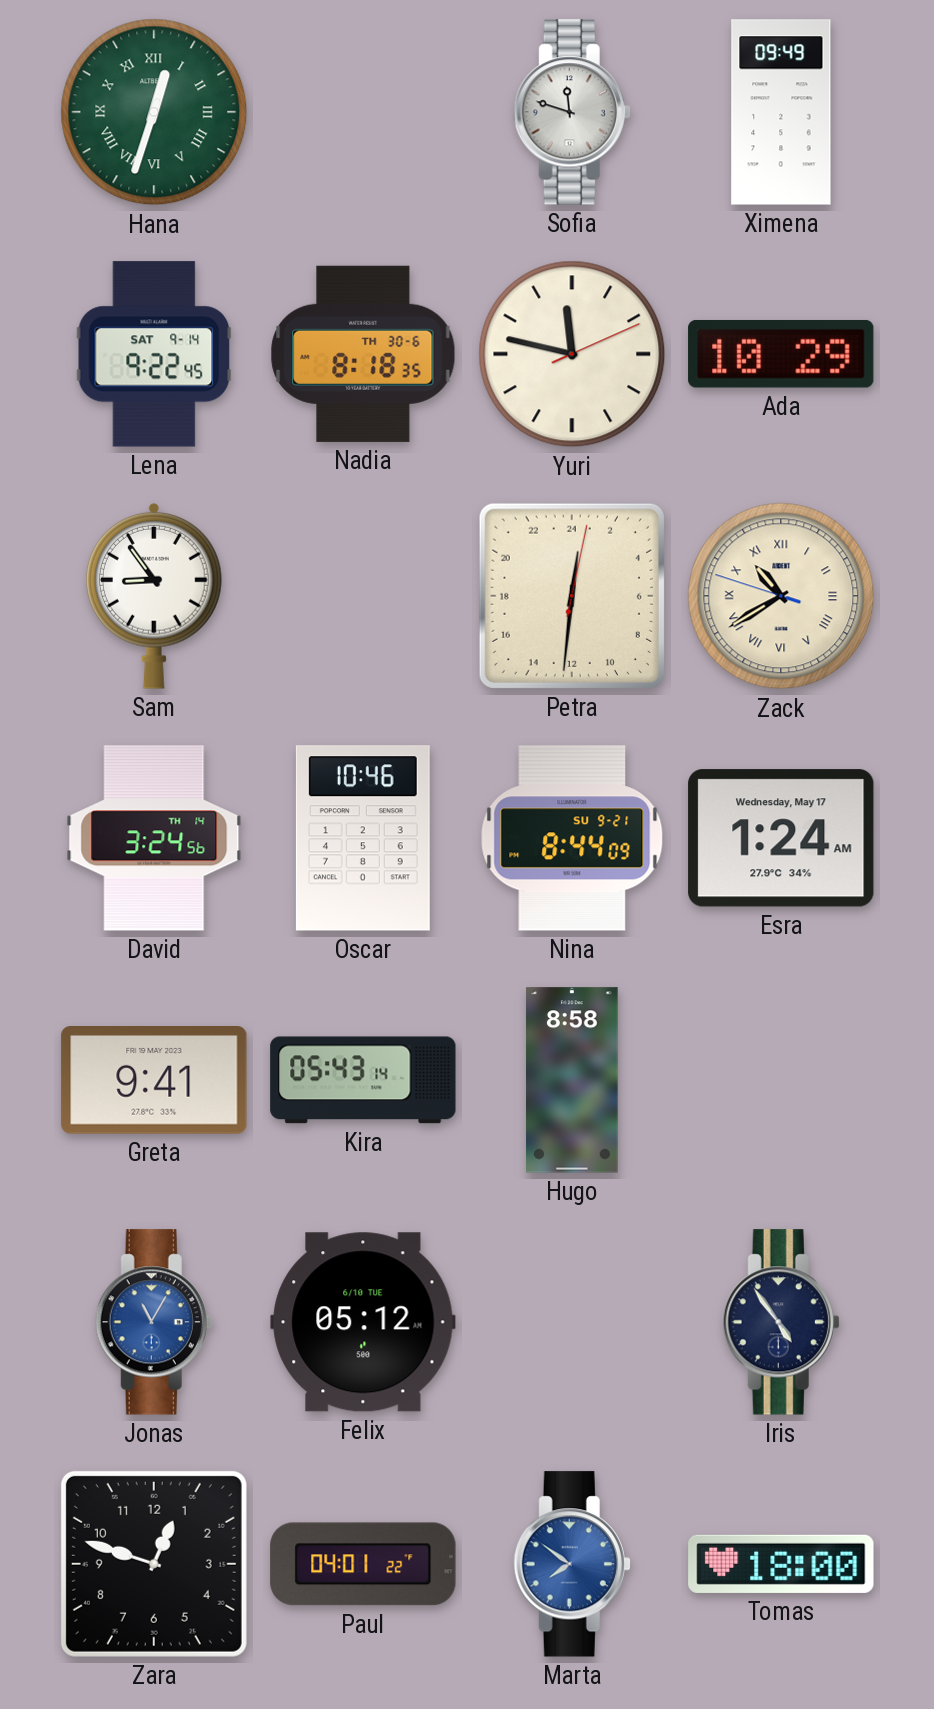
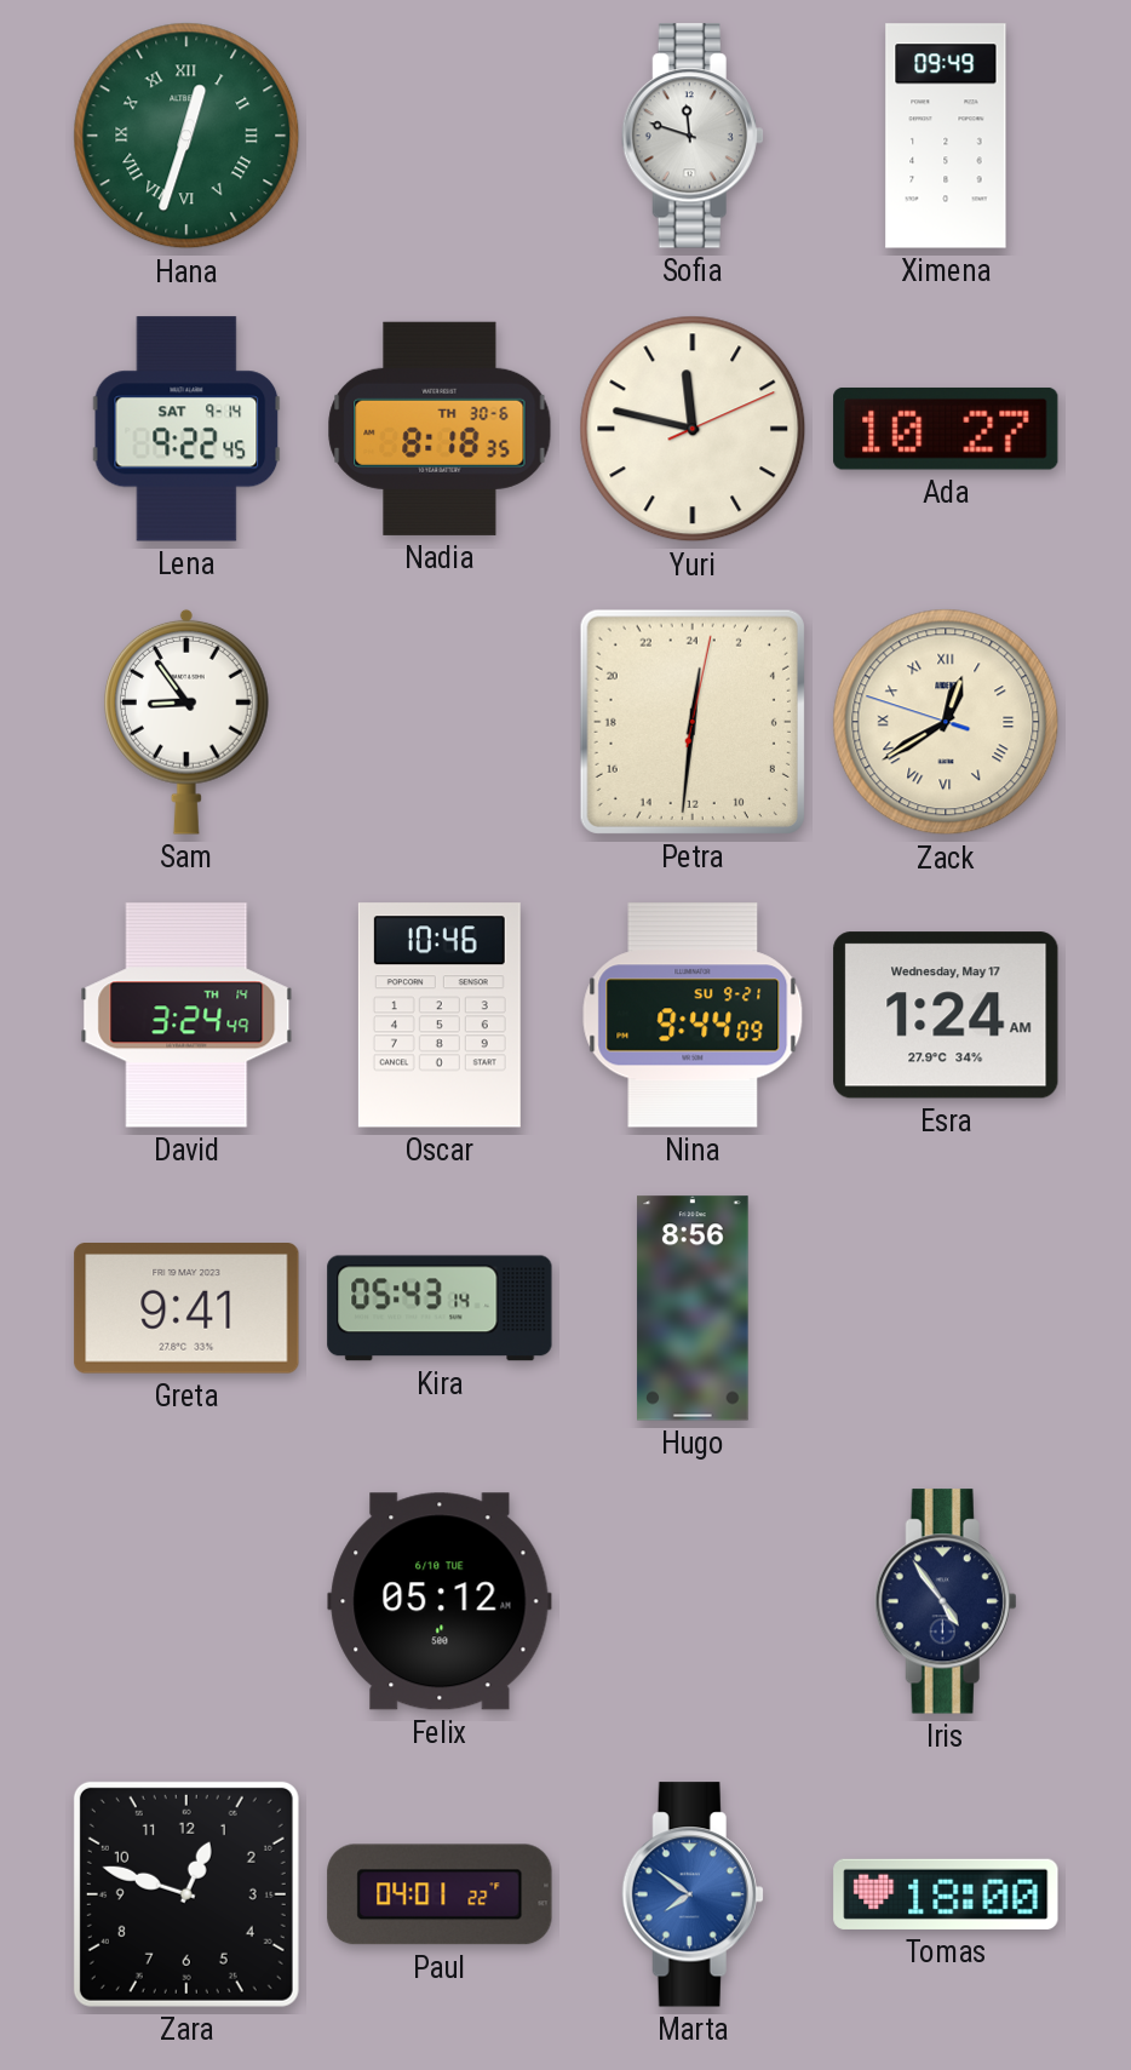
Ada: 10:29 -> 10:27
Zack: 10:39 -> 12:39
David: 3:24:56 -> 3:24:49
Nina: 8:44 -> 9:44
Hugo: 8:58 -> 8:56
Jonas: 11:05 -> none
